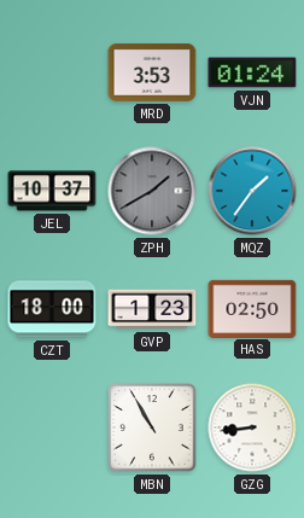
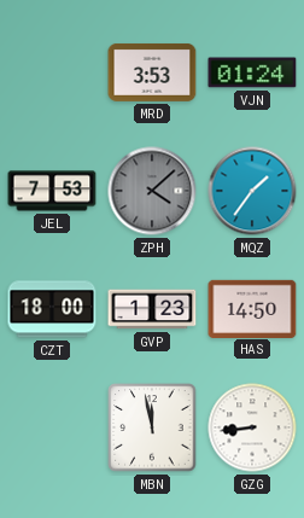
JEL: 10:37 -> 7:53
ZPH: 1:40 -> 4:08
HAS: 02:50 -> 14:50
MBN: 10:55 -> 11:58
